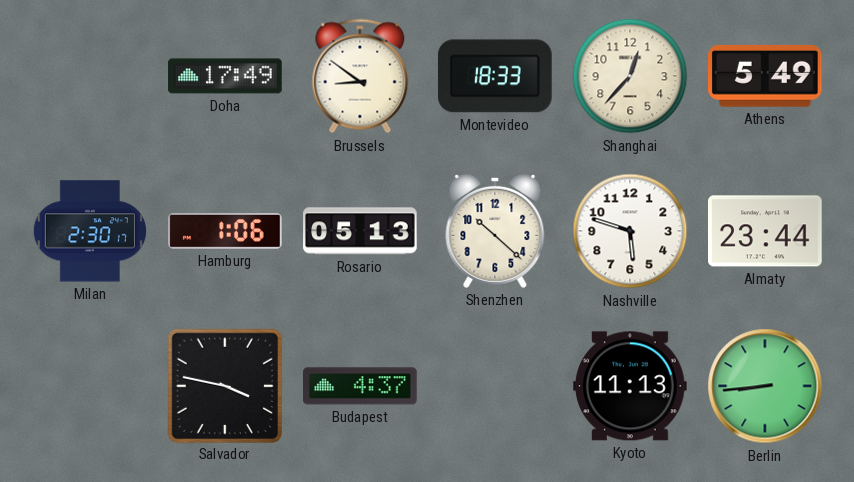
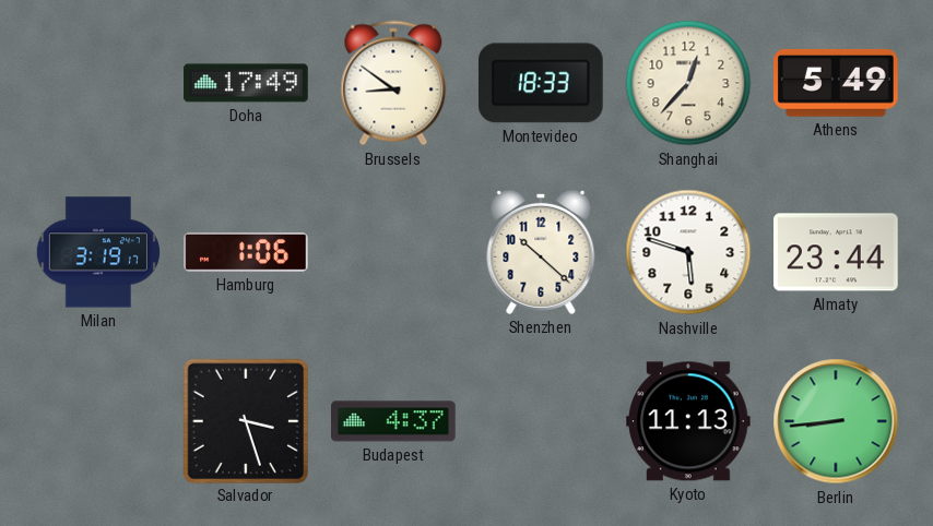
Milan: 2:30 -> 3:19
Rosario: 05:13 -> none
Salvador: 3:47 -> 3:27
